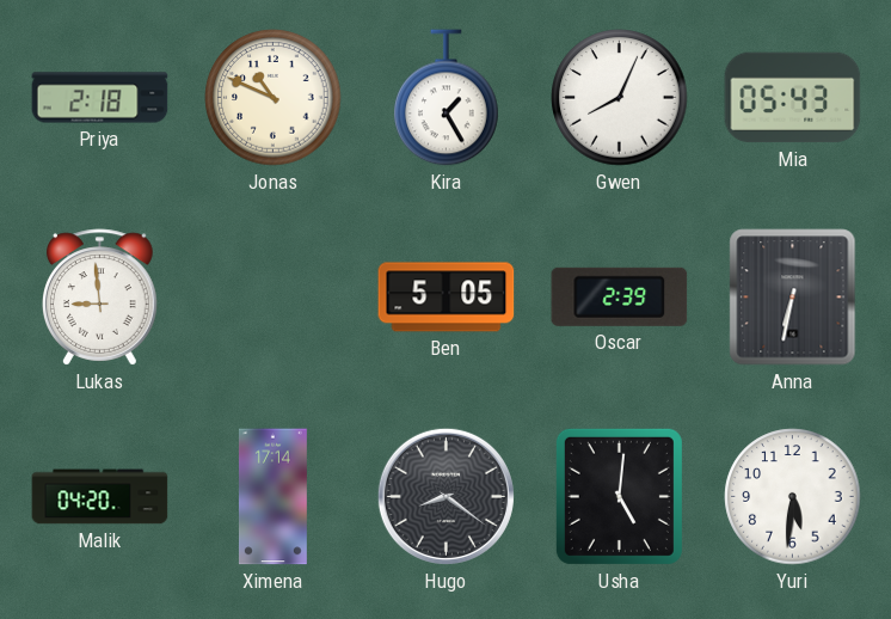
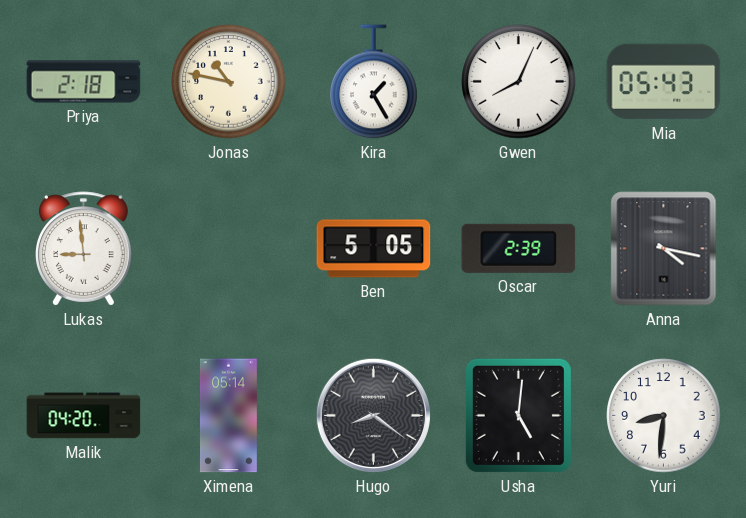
Jonas: 10:49 -> 10:47
Anna: 6:32 -> 4:17
Ximena: 17:14 -> 05:14
Yuri: 5:31 -> 8:31
